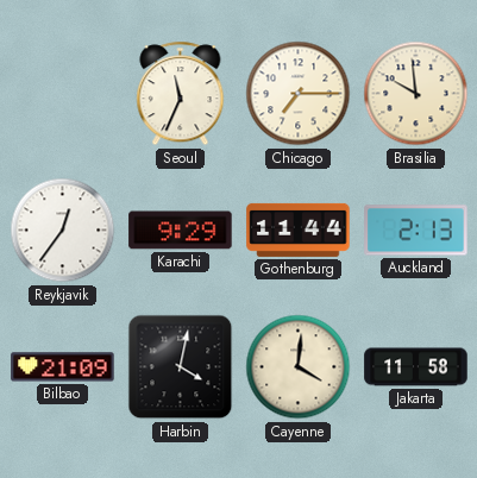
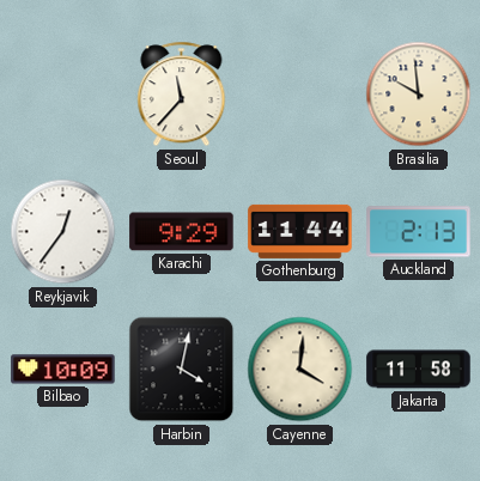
Seoul: 11:34 -> 11:37
Chicago: 7:15 -> none
Bilbao: 21:09 -> 10:09
